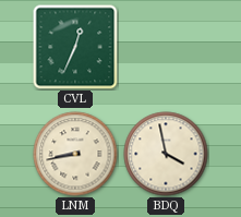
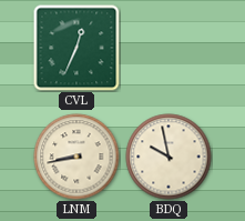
BDQ: 3:58 -> 9:58
